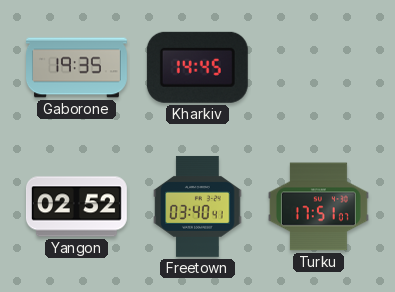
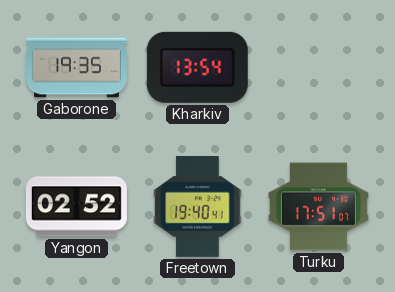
Kharkiv: 14:45 -> 13:54
Freetown: 03:40 -> 19:40
